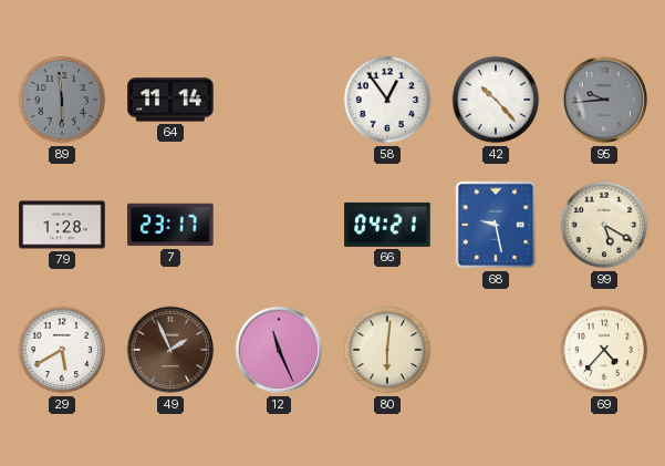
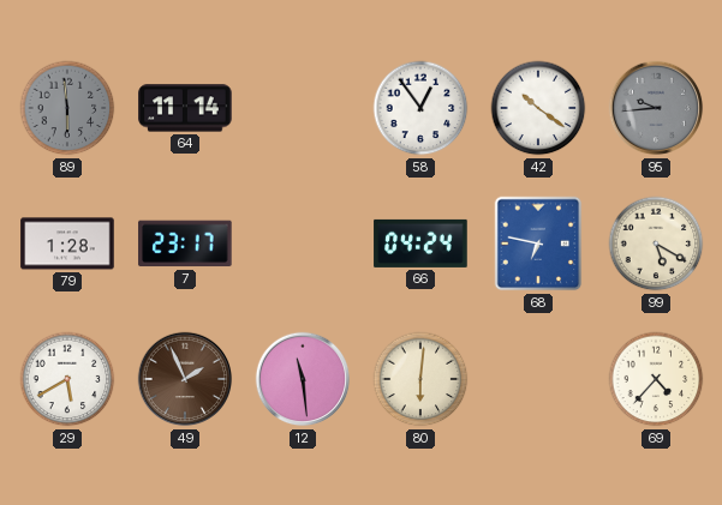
42: 10:23 -> 10:21
66: 04:21 -> 04:24
68: 9:28 -> 6:47
12: 11:26 -> 11:29
